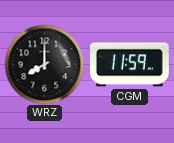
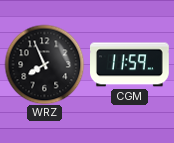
WRZ: 8:00 -> 7:56
